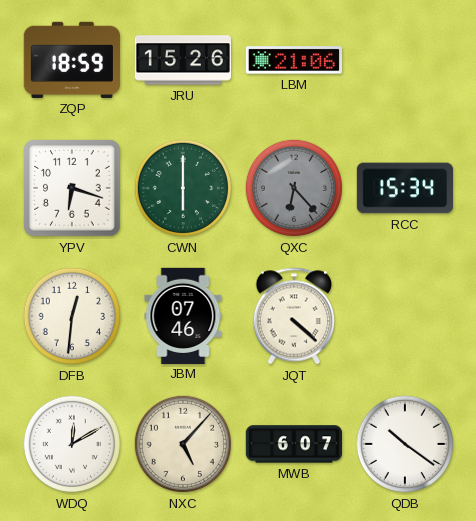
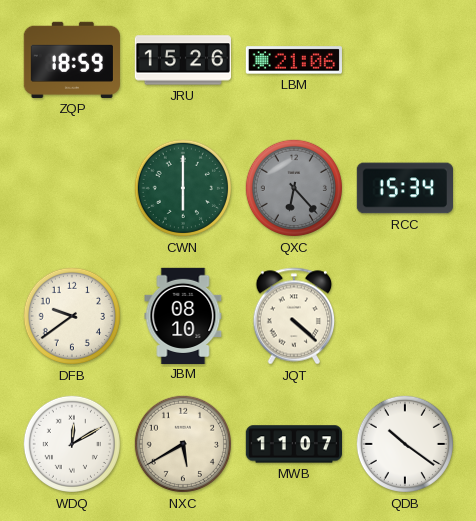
YPV: 6:18 -> none
DFB: 12:31 -> 9:39
JBM: 07:46 -> 08:10
NXC: 5:07 -> 5:40
MWB: 6:07 -> 11:07
